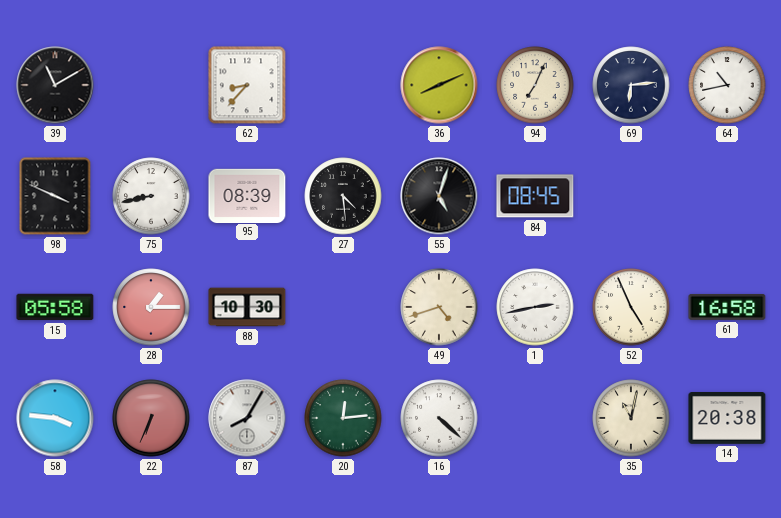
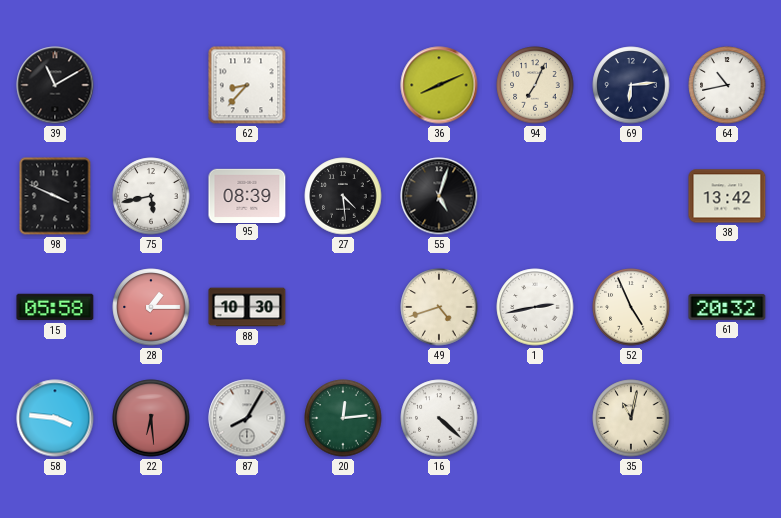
75: 8:43 -> 5:43
84: 08:45 -> none
38: none -> 13:42
61: 16:58 -> 20:32
22: 6:34 -> 6:29
14: 20:38 -> none
